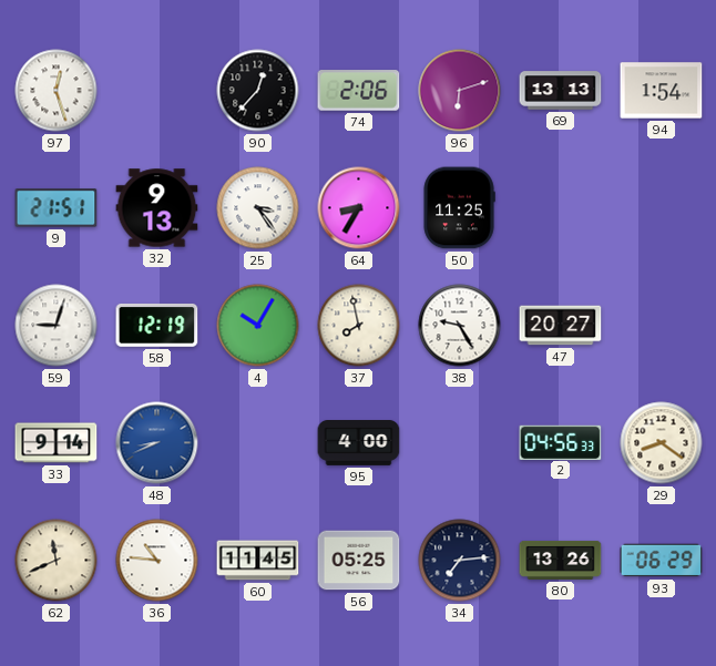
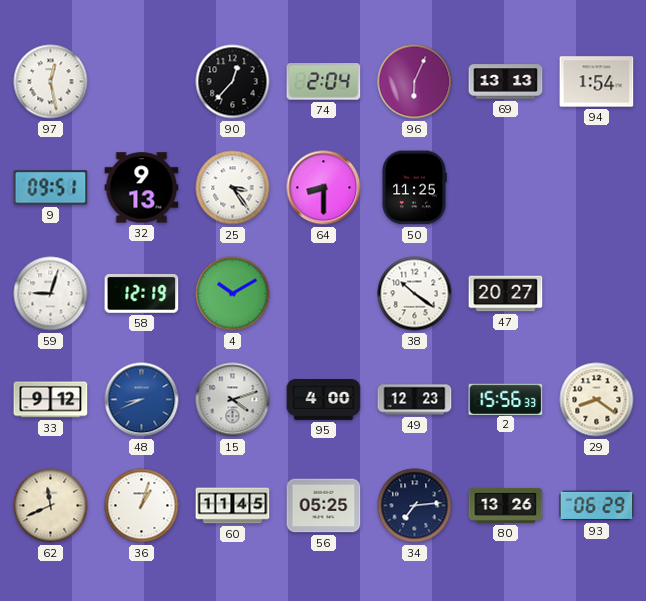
97: 12:27 -> 12:28
74: 2:06 -> 2:04
96: 6:12 -> 6:04
9: 21:51 -> 09:51
64: 8:35 -> 8:30
4: 10:05 -> 10:10
37: 7:58 -> none
38: 9:25 -> 10:21
33: 9:14 -> 9:12
15: none -> 4:12
49: none -> 12:23
2: 04:56 -> 15:56
36: 10:46 -> 1:03
